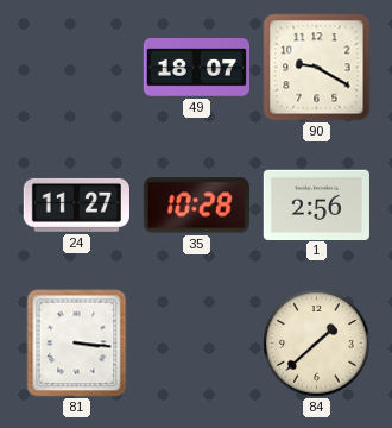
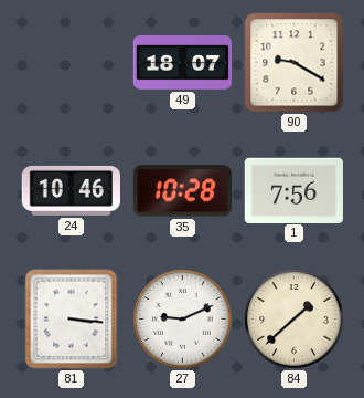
24: 11:27 -> 10:46
1: 2:56 -> 7:56
27: none -> 9:11
